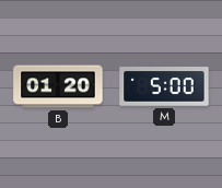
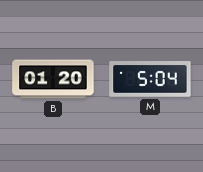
M: 5:00 -> 5:04
